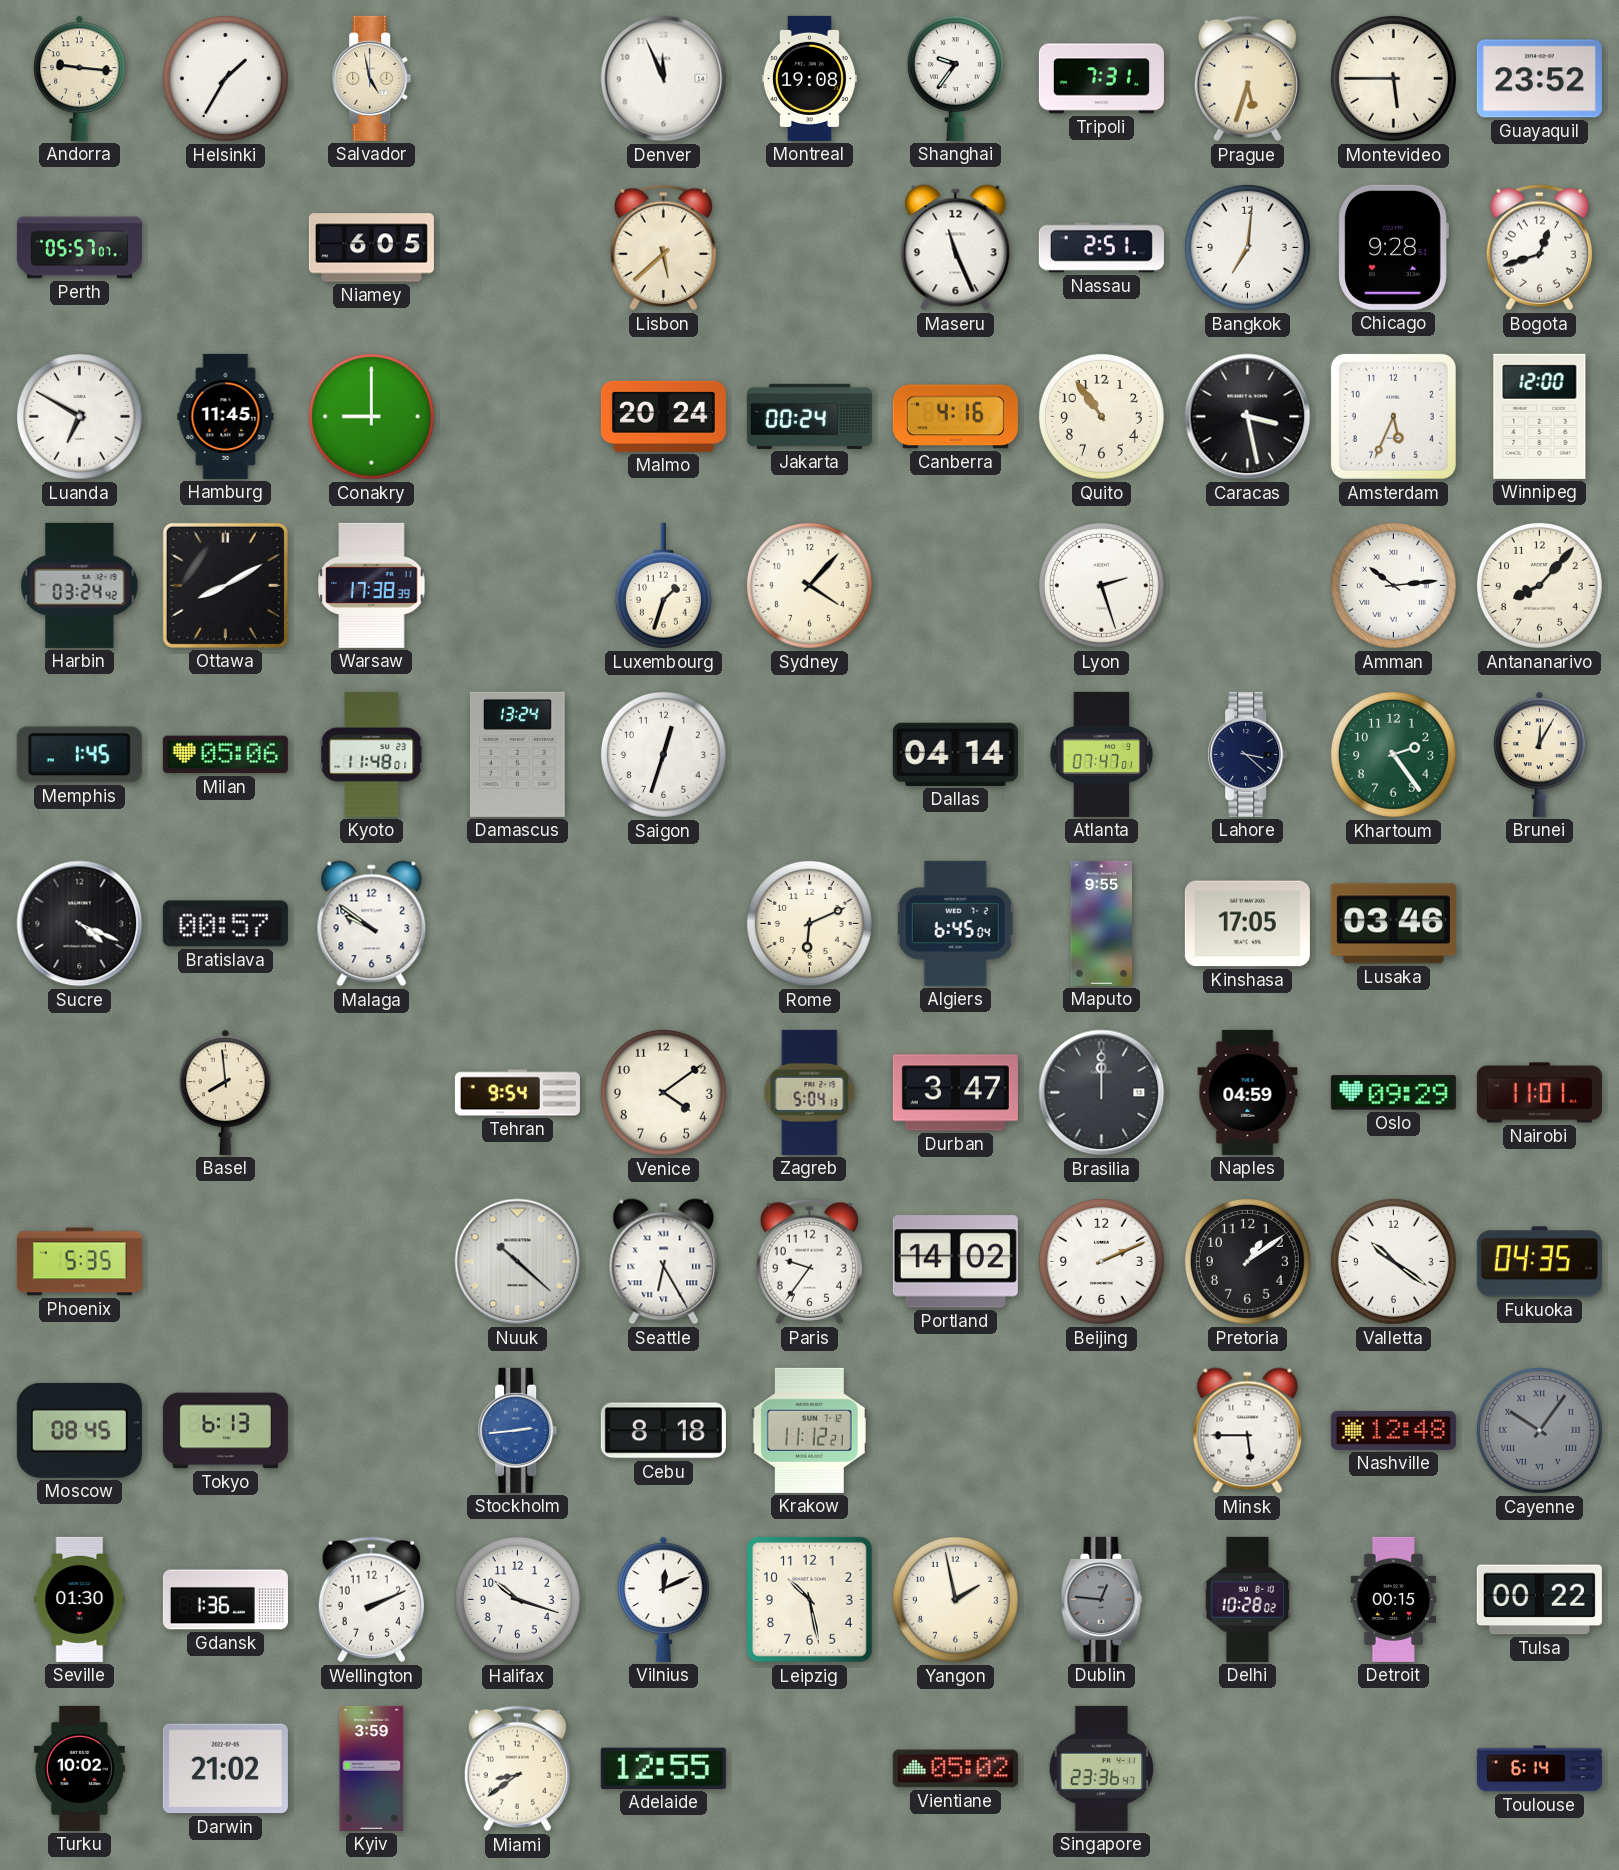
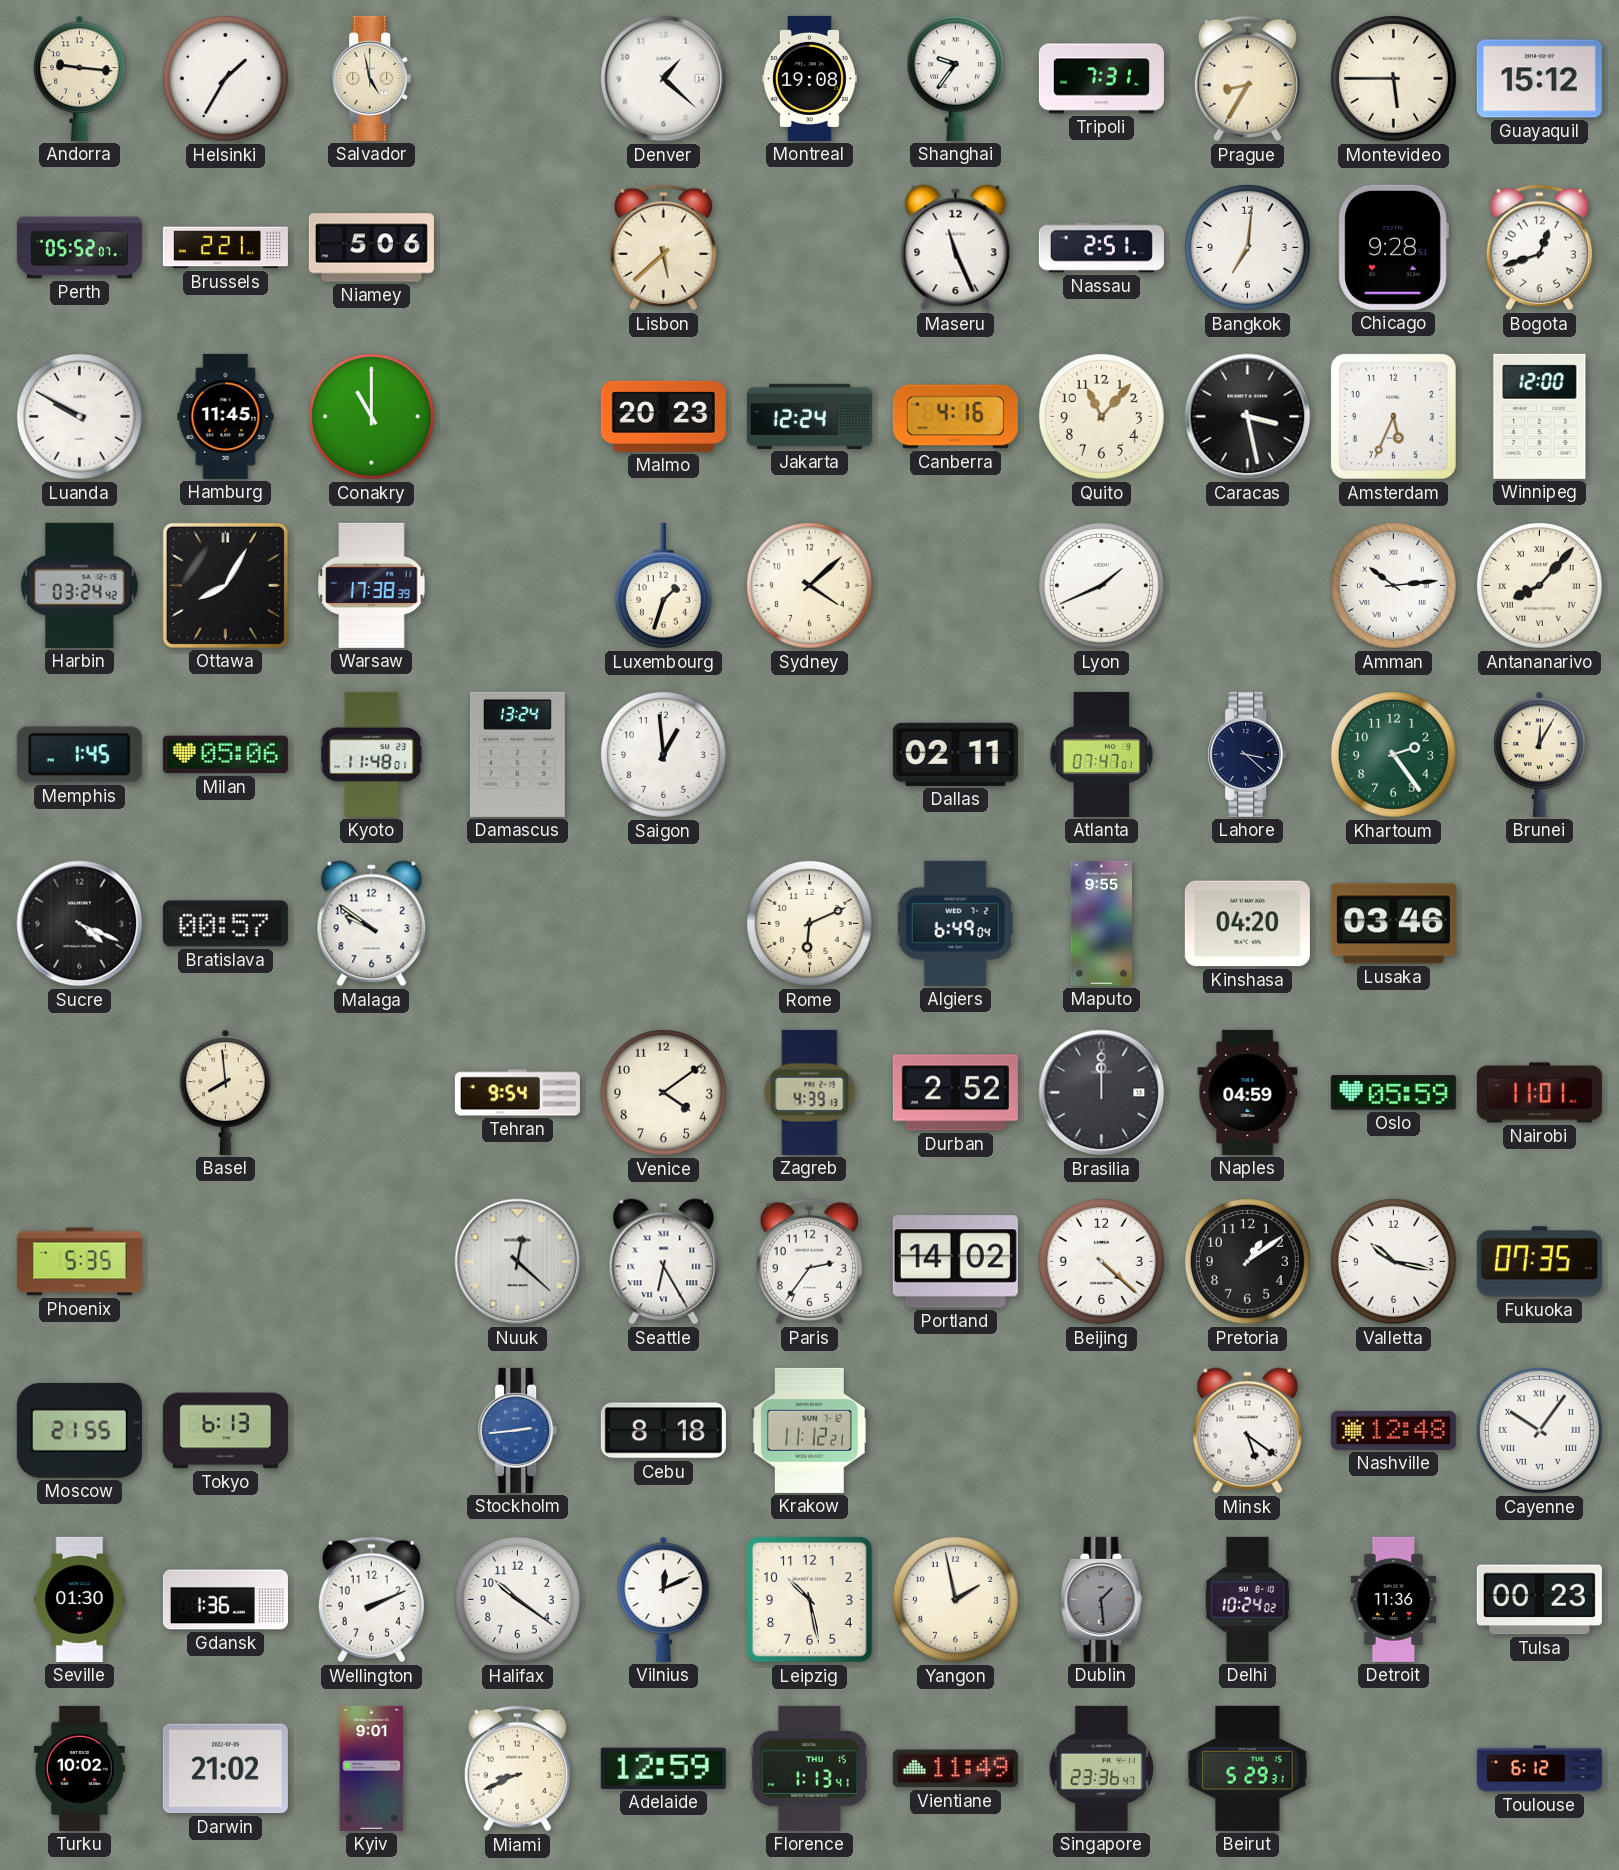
Denver: 11:56 -> 1:22
Prague: 5:33 -> 8:35
Guayaquil: 23:52 -> 15:12
Perth: 05:57 -> 05:52
Brussels: none -> 2:21
Niamey: 6:05 -> 5:06
Luanda: 6:50 -> 9:50
Conakry: 9:00 -> 11:00
Malmo: 20:24 -> 20:23
Jakarta: 00:24 -> 12:24
Quito: 10:54 -> 11:07
Ottawa: 8:10 -> 8:05
Sydney: 4:07 -> 4:08
Lyon: 2:27 -> 1:41
Antananarivo numerals: Arabic -> Roman
Saigon: 12:33 -> 12:59
Dallas: 04:14 -> 02:11
Algiers: 6:45 -> 6:49
Kinshasa: 17:05 -> 04:20
Zagreb: 5:04 -> 4:39
Durban: 3:47 -> 2:52
Oslo: 09:29 -> 05:59
Nuuk: 10:22 -> 12:22
Paris: 9:36 -> 2:36
Beijing: 2:11 -> 4:22
Valletta: 10:21 -> 10:17
Fukuoka: 04:35 -> 07:35
Moscow: 08:45 -> 21:55
Minsk: 5:45 -> 5:21
Cayenne dial: grey -> white
Halifax: 10:18 -> 10:21
Dublin: 12:46 -> 1:29
Delhi: 10:28 -> 10:24
Detroit: 00:15 -> 11:36
Tulsa: 00:22 -> 00:23
Kyiv: 3:59 -> 9:01
Miami: 8:39 -> 8:41
Adelaide: 12:55 -> 12:59
Florence: none -> 1:13
Vientiane: 05:02 -> 11:49
Beirut: none -> 5:29
Toulouse: 6:14 -> 6:12
